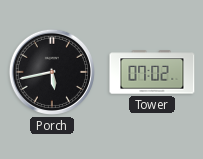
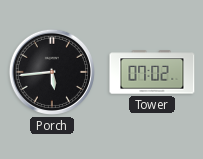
Porch: 5:43 -> 5:44
